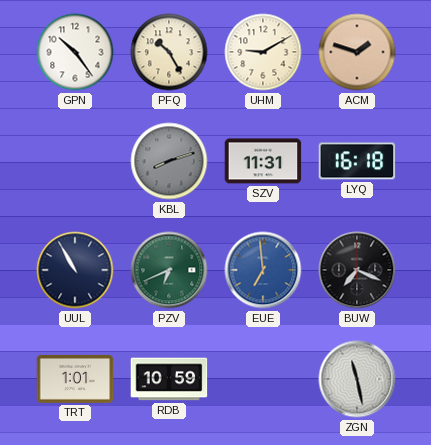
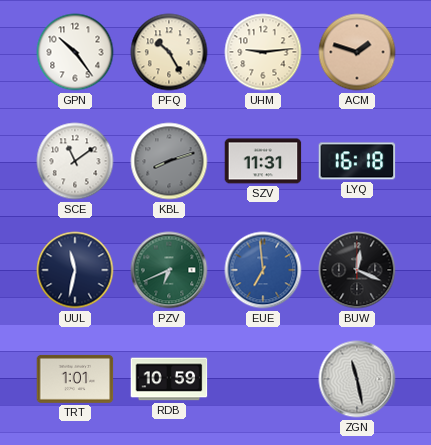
UHM: 9:10 -> 9:14
SCE: none -> 11:09
UUL: 10:55 -> 11:32
BUW: 7:19 -> 12:19
